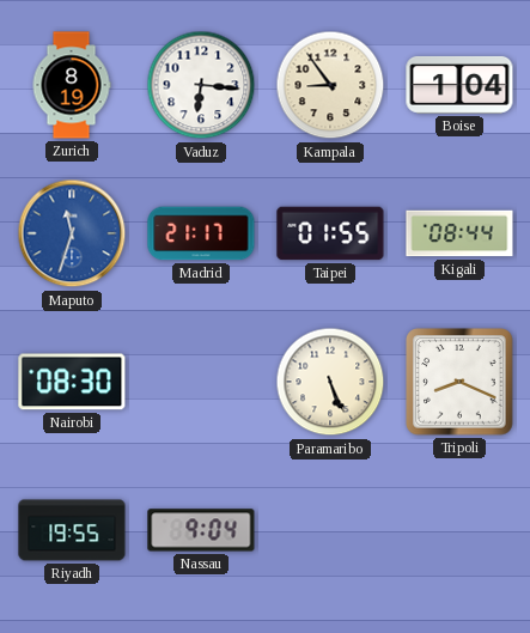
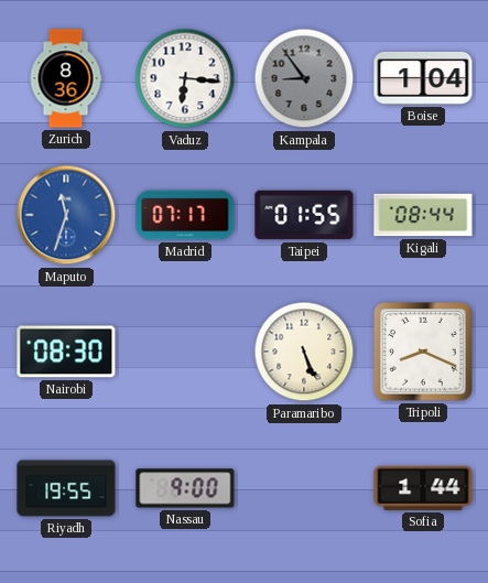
Zurich: 8:19 -> 8:36
Kampala dial: cream -> grey
Madrid: 21:17 -> 07:17
Nassau: 9:04 -> 9:00
Sofia: none -> 1:44
